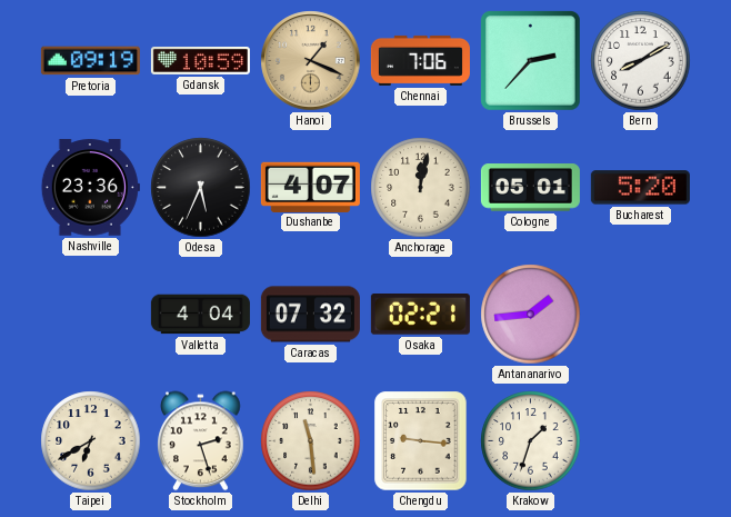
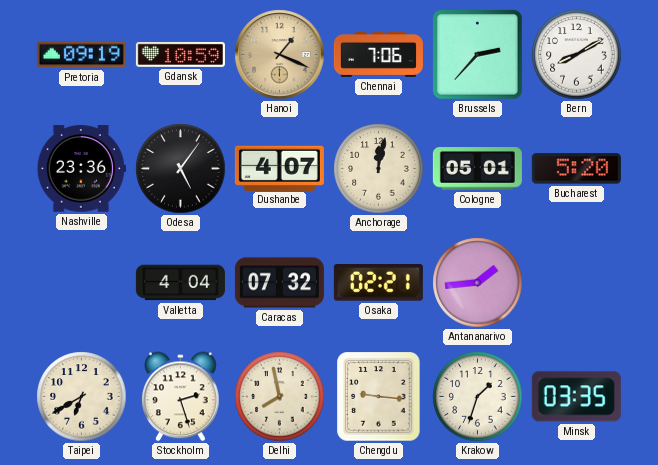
Odesa: 5:34 -> 5:06
Delhi: 11:29 -> 7:58
Minsk: none -> 03:35
